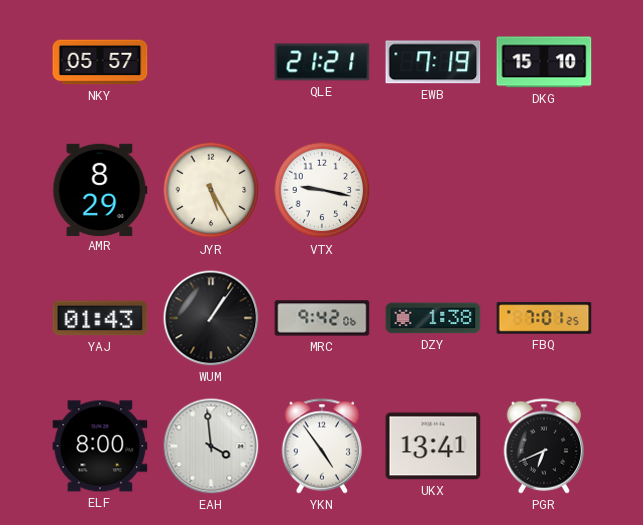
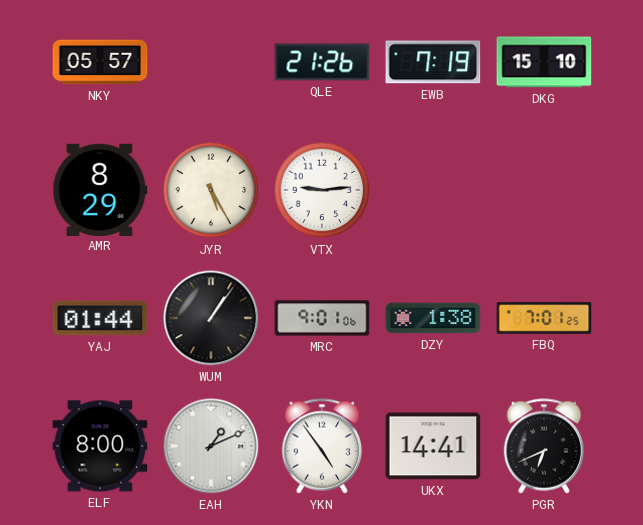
QLE: 21:21 -> 21:26
VTX: 9:17 -> 9:14
YAJ: 01:43 -> 01:44
MRC: 9:42 -> 9:01
EAH: 3:59 -> 1:11
UKX: 13:41 -> 14:41
